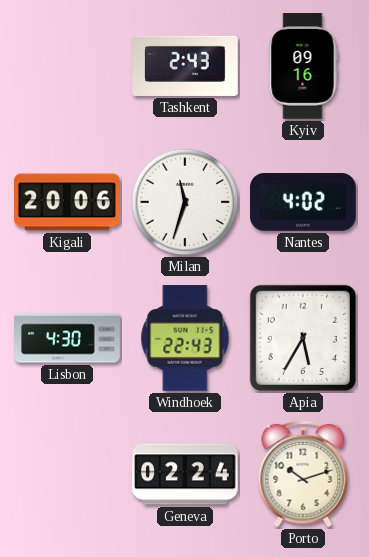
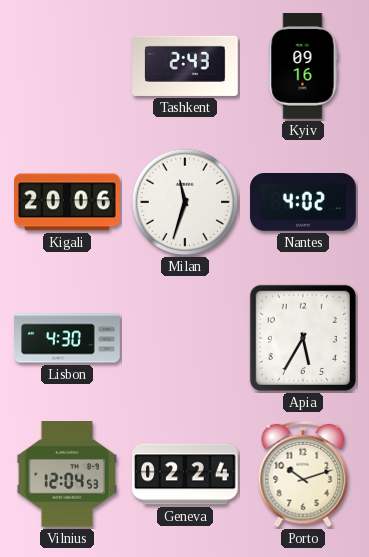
Windhoek: 22:43 -> none
Vilnius: none -> 12:04
